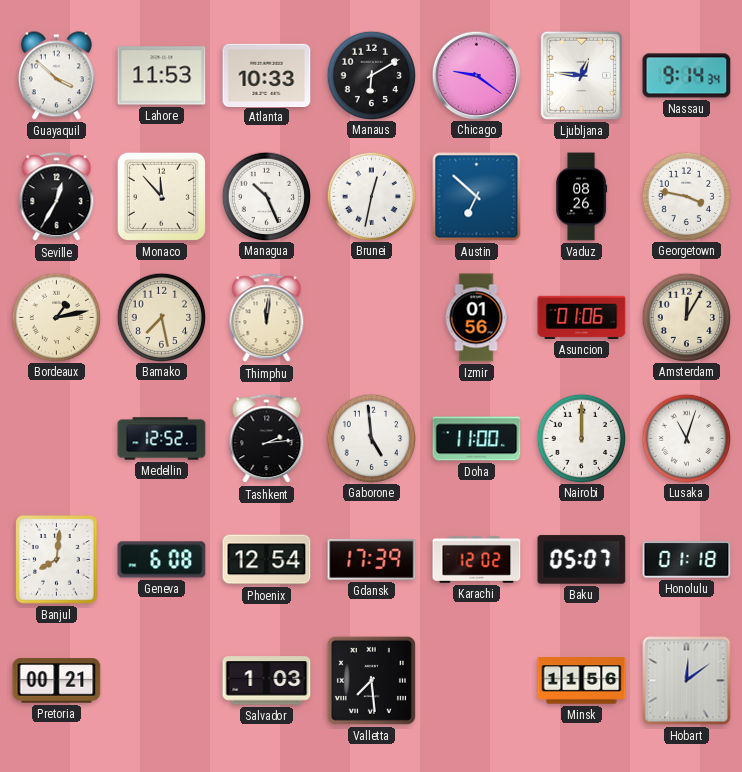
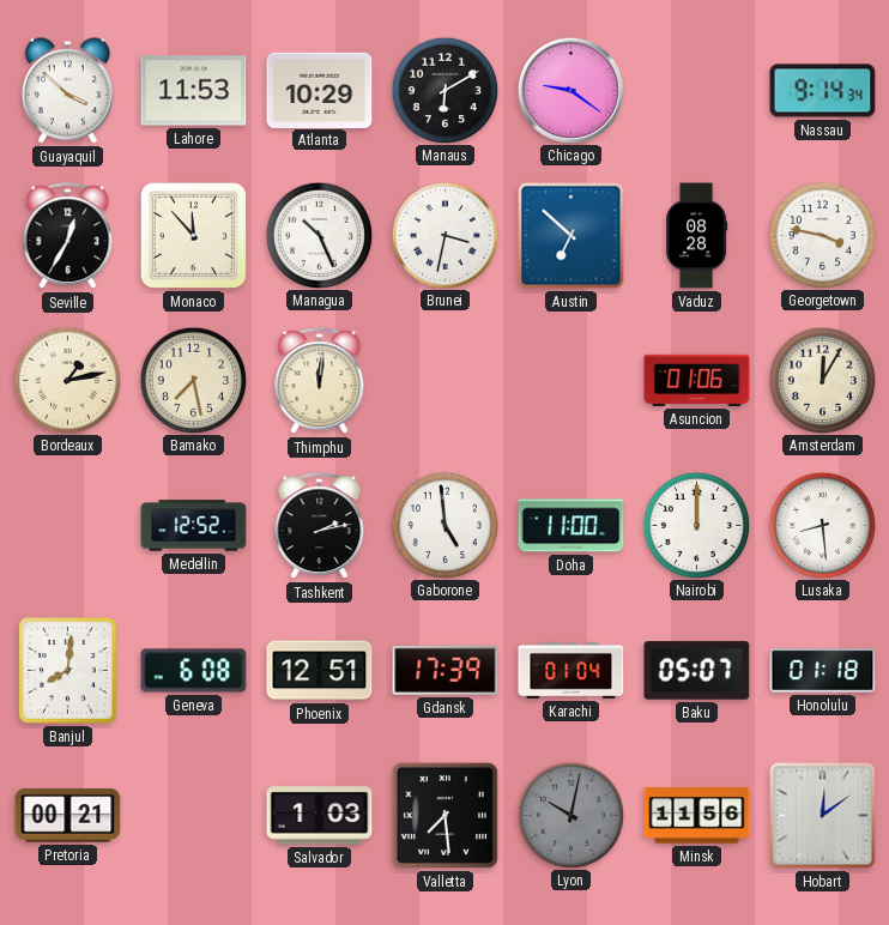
Atlanta: 10:33 -> 10:29
Ljubljana: 12:46 -> none
Brunei: 12:32 -> 3:32
Vaduz: 08:26 -> 08:28
Izmir: 01:56 -> none
Tashkent: 2:14 -> 2:13
Lusaka: 11:03 -> 8:29
Phoenix: 12:54 -> 12:51
Karachi: 12:02 -> 01:04
Lyon: none -> 10:02
